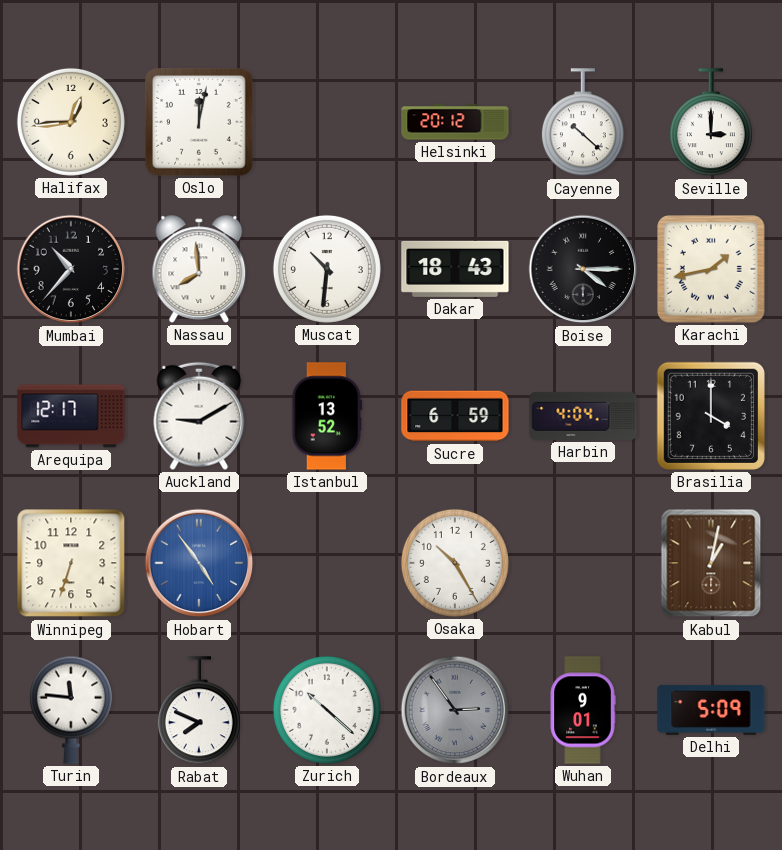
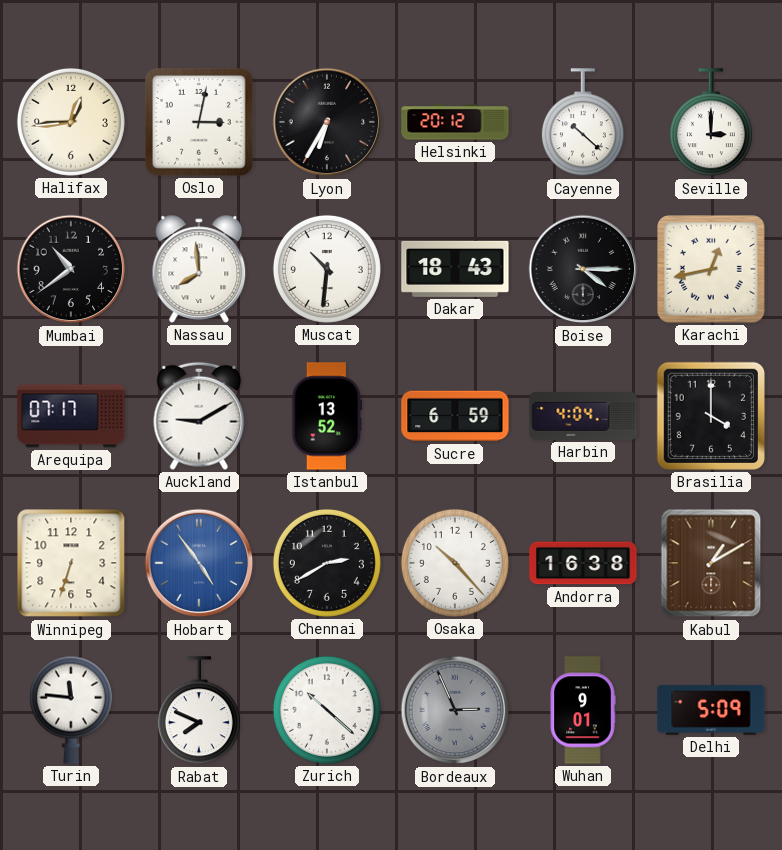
Oslo: 12:02 -> 3:02
Lyon: none -> 6:35
Mumbai: 10:37 -> 10:39
Karachi: 1:43 -> 12:43
Arequipa: 12:17 -> 07:17
Chennai: none -> 2:40
Osaka: 10:25 -> 10:23
Andorra: none -> 16:38
Kabul: 1:02 -> 1:10
Bordeaux: 2:54 -> 2:56
